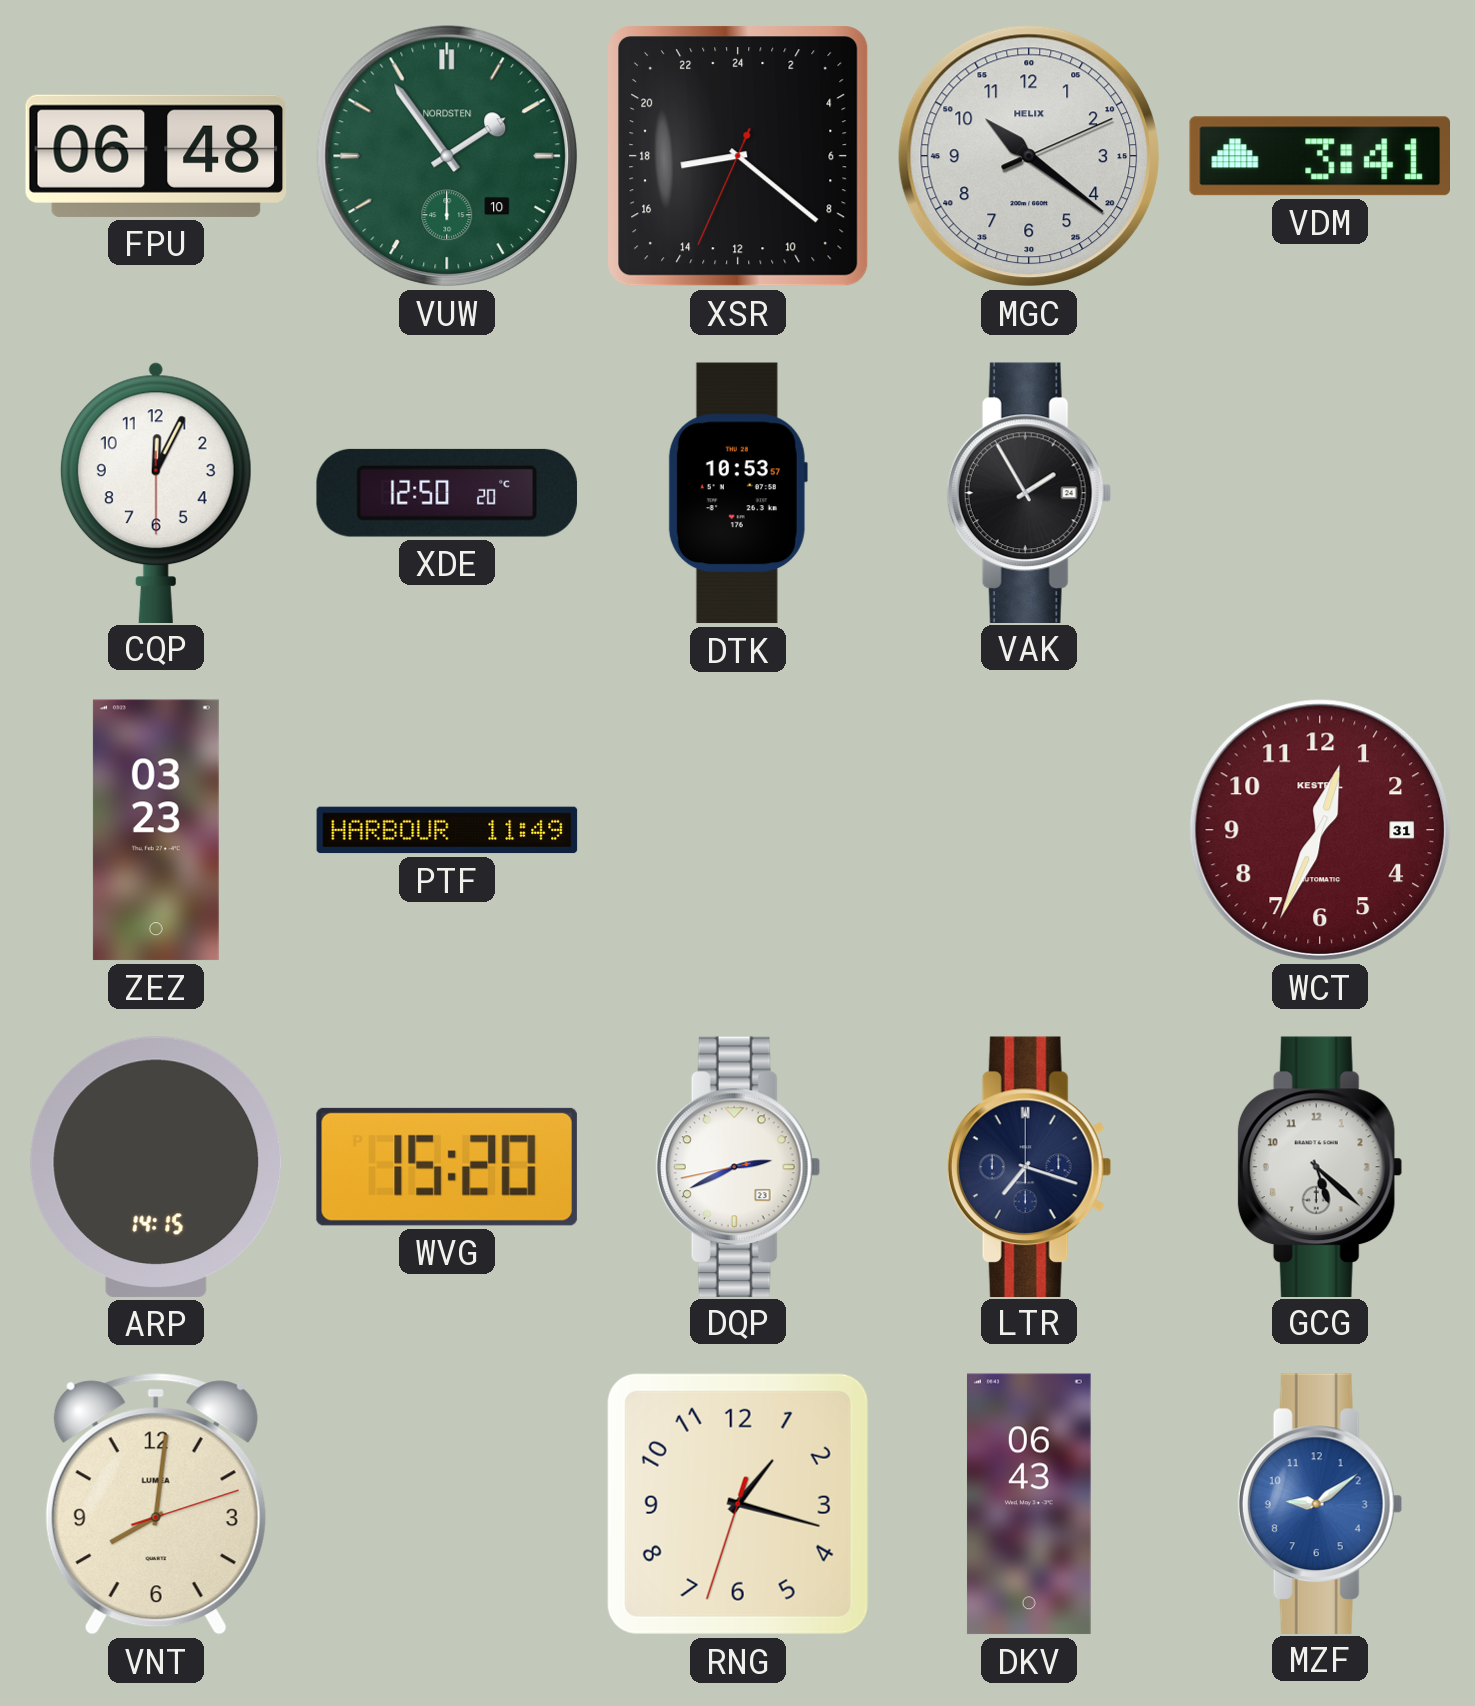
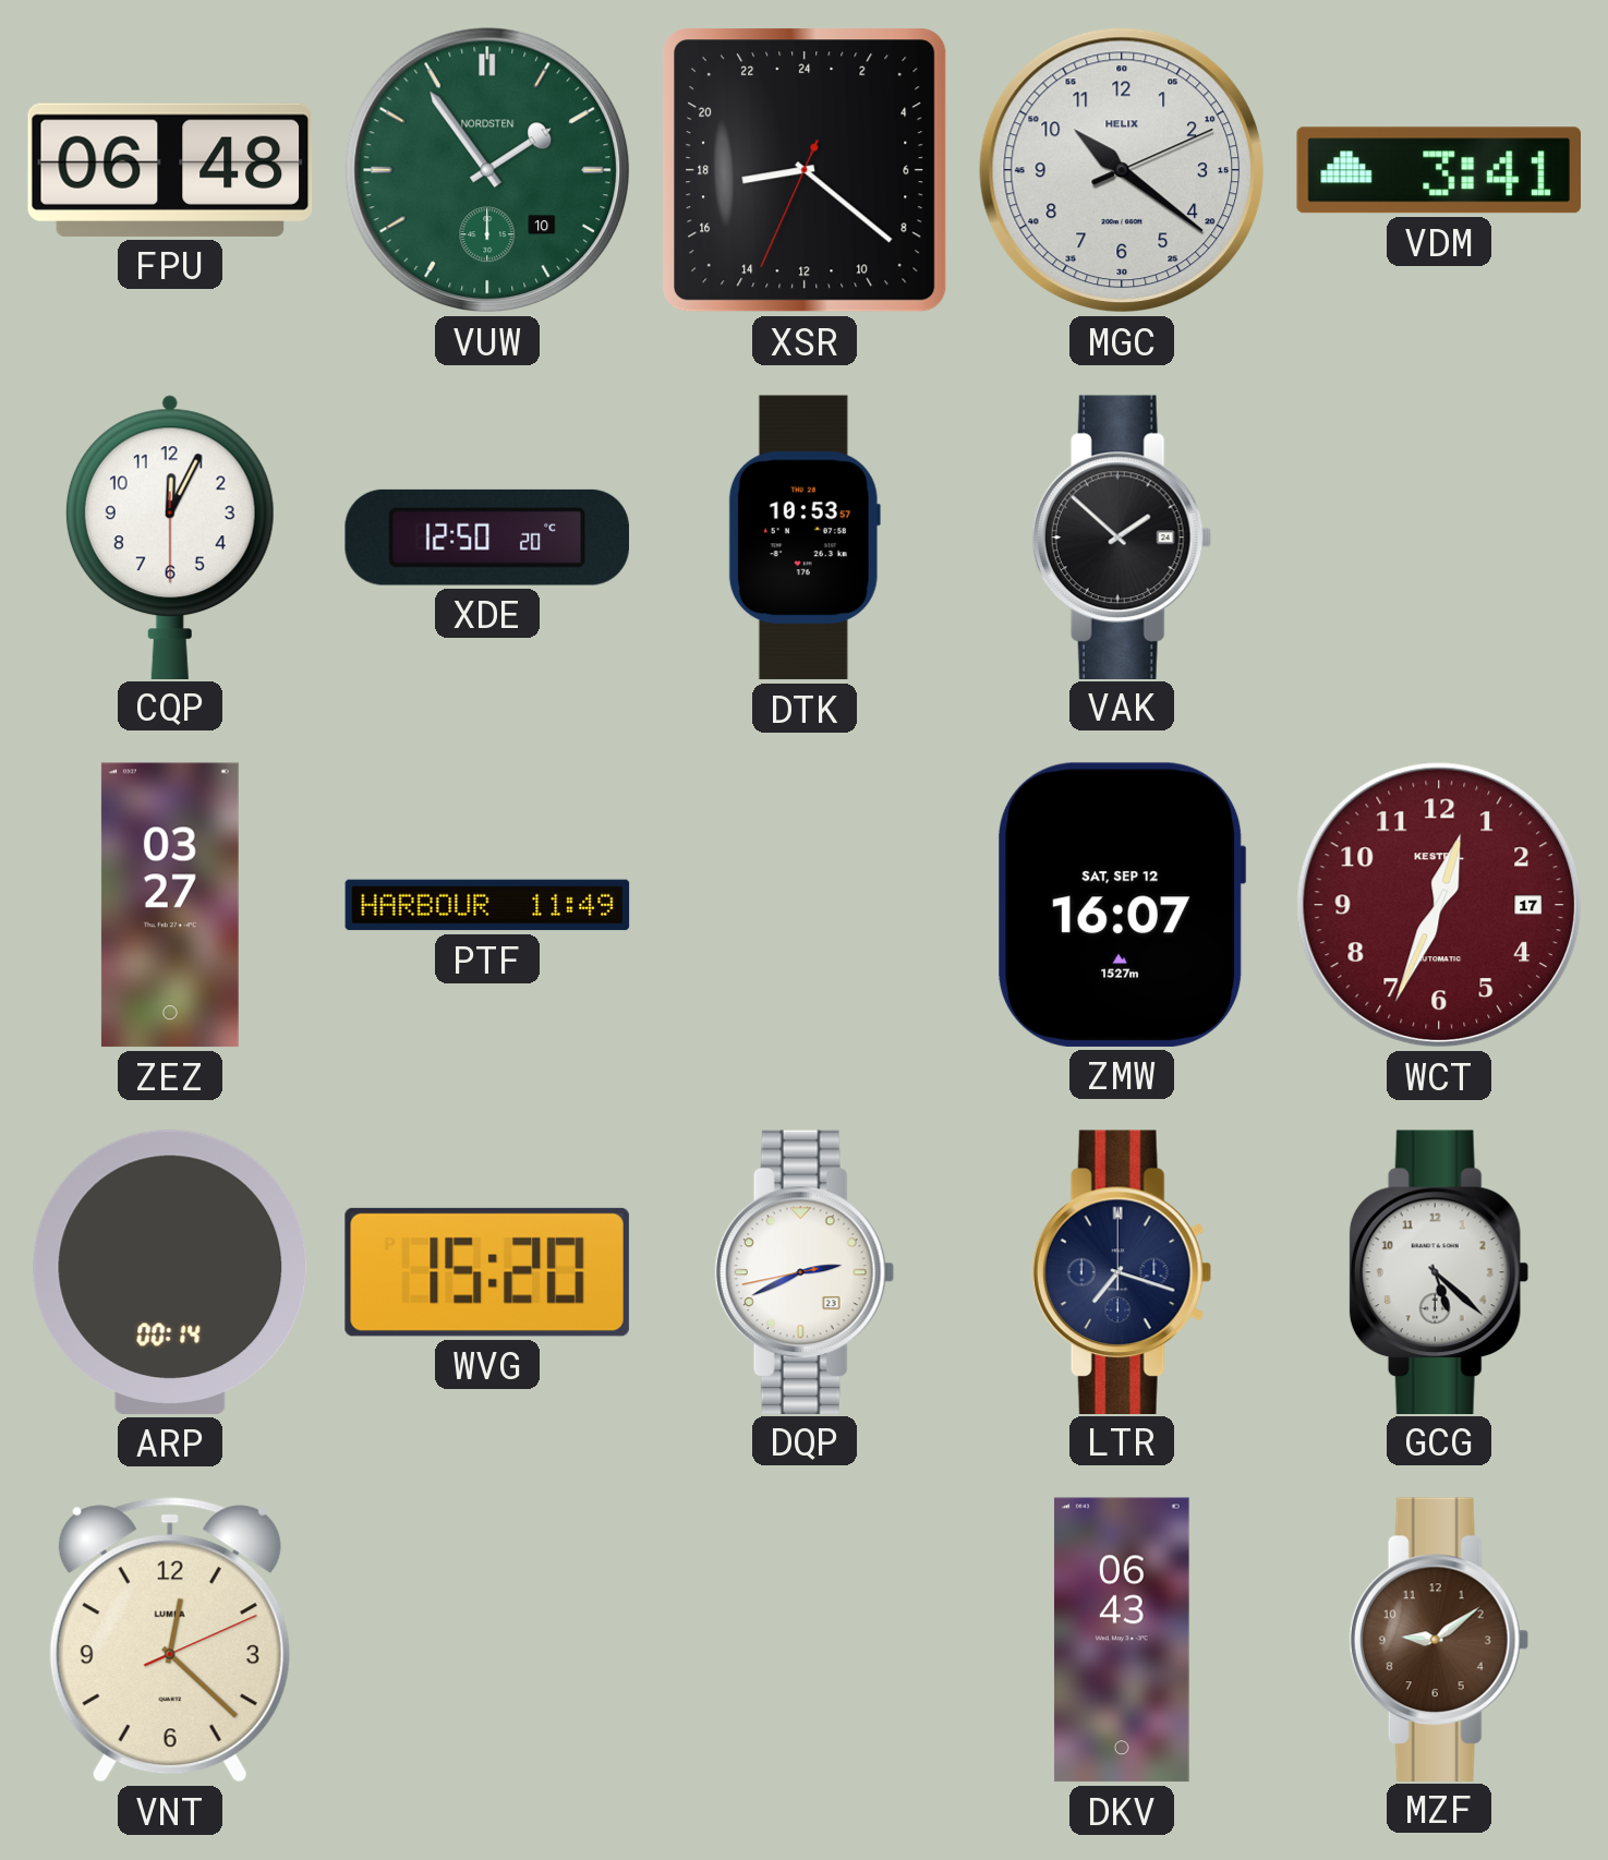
VAK: 1:55 -> 1:52
ZEZ: 03:23 -> 03:27
ZMW: none -> 16:07
WCT date: 31 -> 17
ARP: 14:15 -> 00:14
VNT: 8:01 -> 12:22
RNG: 1:17 -> none
MZF dial: blue -> brown
